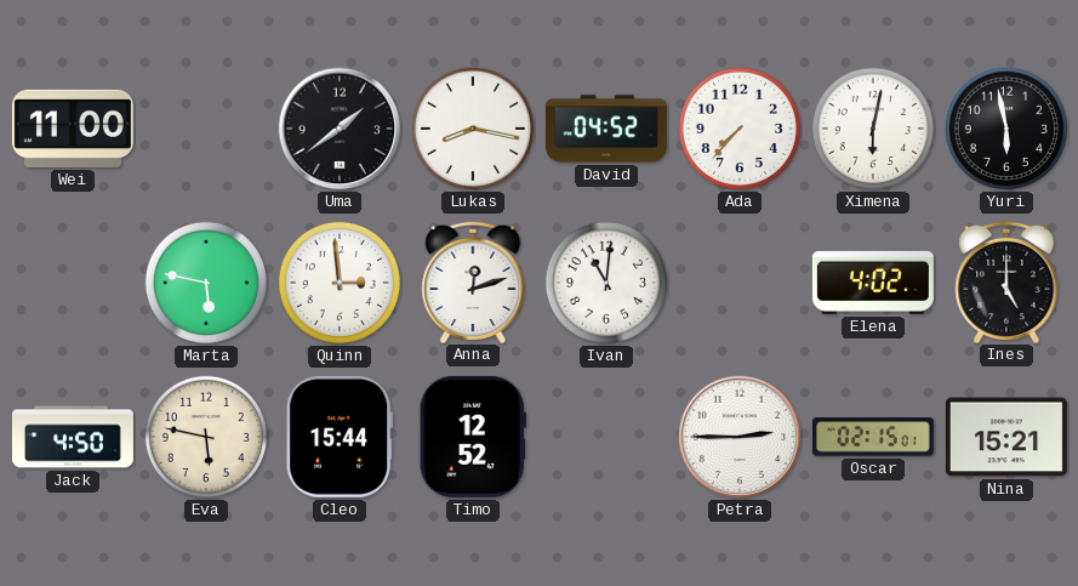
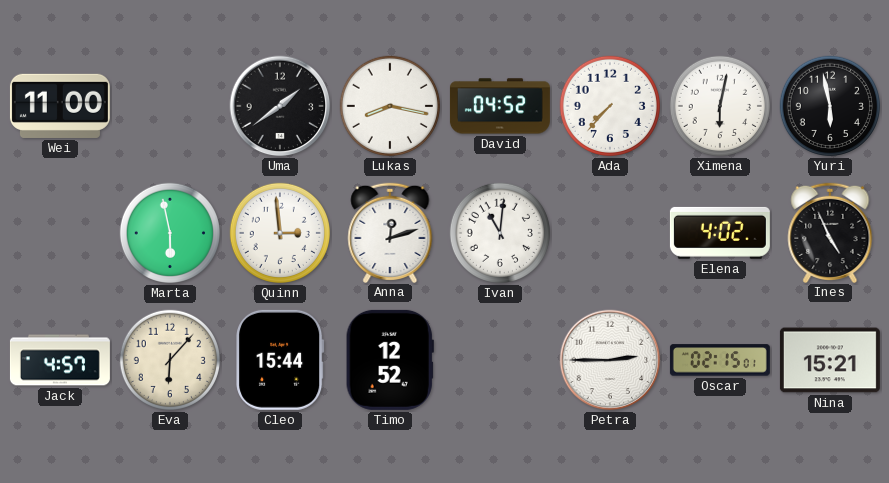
Marta: 5:47 -> 5:58
Ines: 5:00 -> 4:56
Jack: 4:50 -> 4:57
Eva: 5:47 -> 6:07
